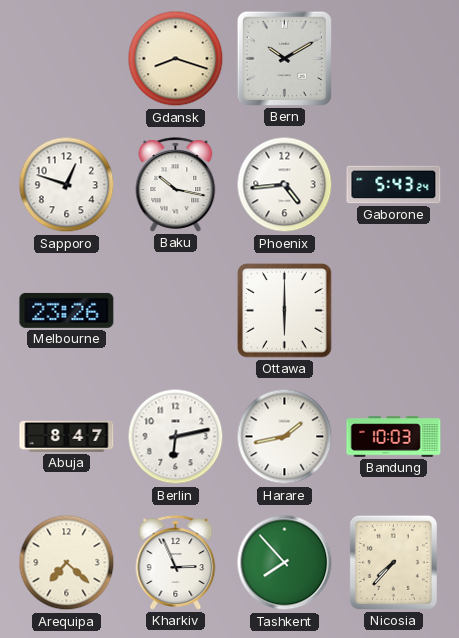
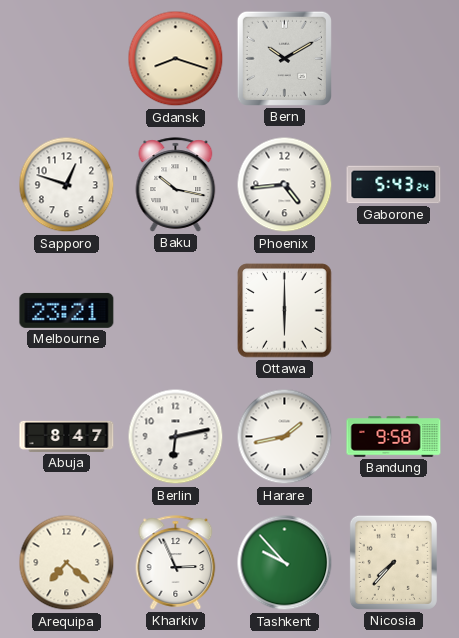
Melbourne: 23:26 -> 23:21
Bandung: 10:03 -> 9:58
Tashkent: 7:53 -> 9:53
